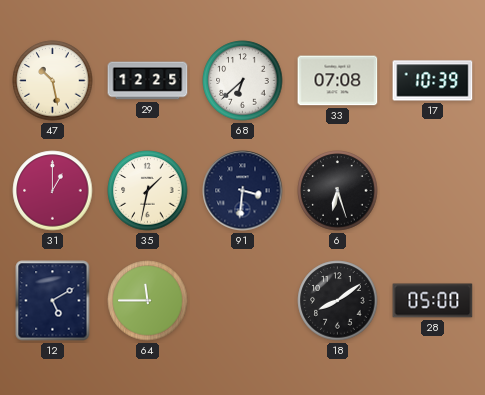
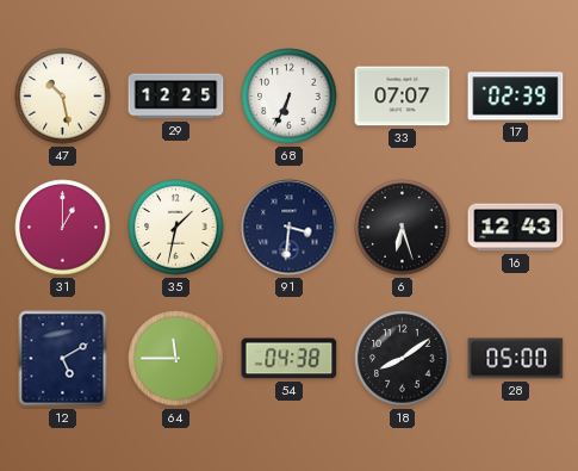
68: 6:38 -> 6:34
33: 07:08 -> 07:07
17: 10:39 -> 02:39
16: none -> 12:43
54: none -> 04:38
